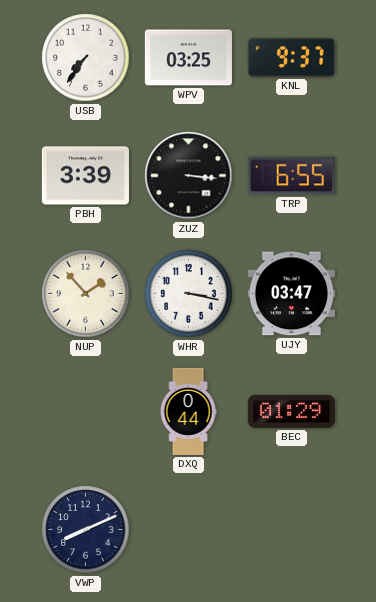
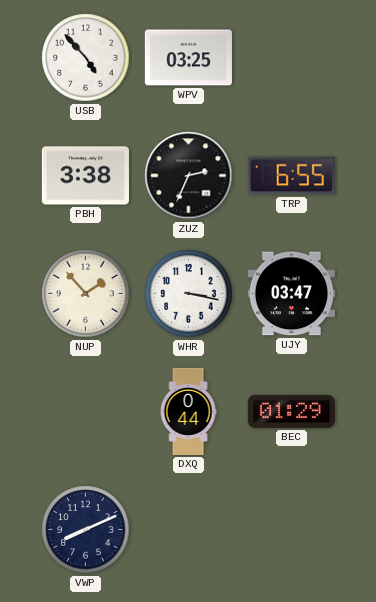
USB: 7:36 -> 4:53
KNL: 9:37 -> none
PBH: 3:39 -> 3:38
ZUZ: 3:16 -> 2:34
